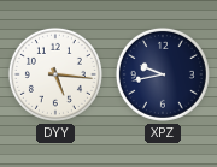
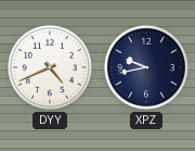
DYY: 5:16 -> 4:41
